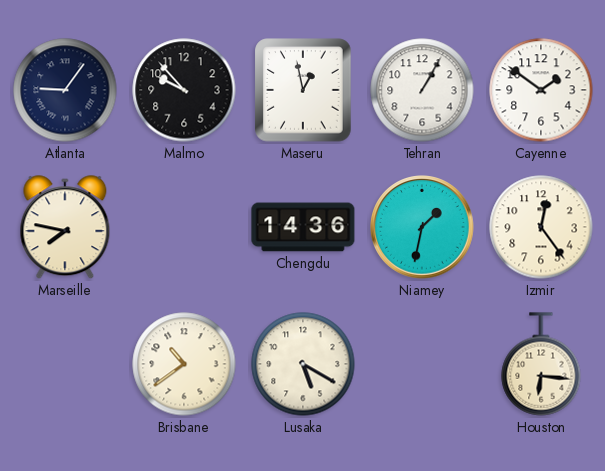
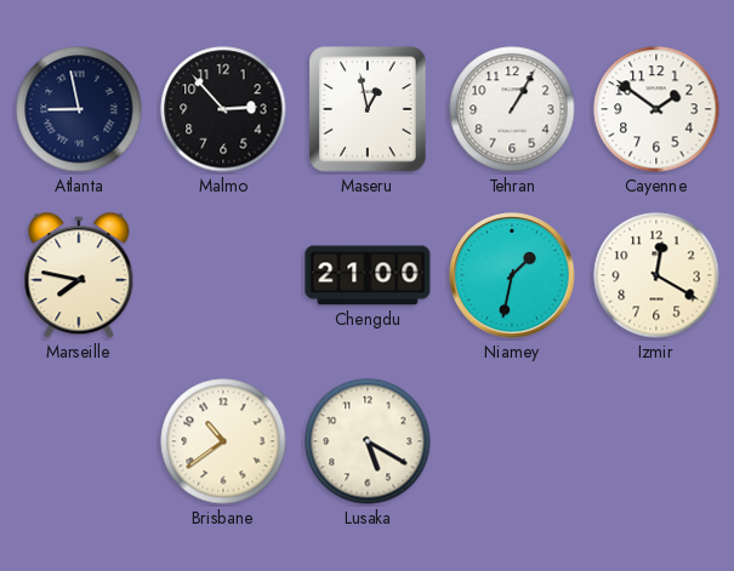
Atlanta: 9:06 -> 8:58
Malmo: 9:53 -> 2:53
Chengdu: 14:36 -> 21:00
Izmir: 12:24 -> 12:20
Houston: 6:16 -> none
